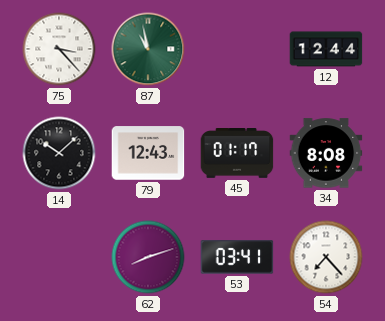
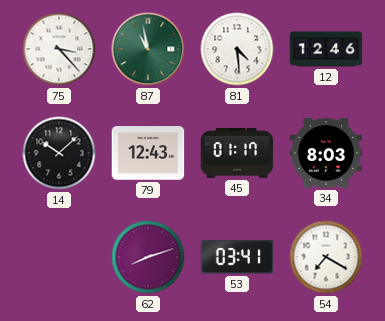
81: none -> 4:29
12: 12:44 -> 12:46
34: 8:08 -> 8:03
54: 7:23 -> 7:20
